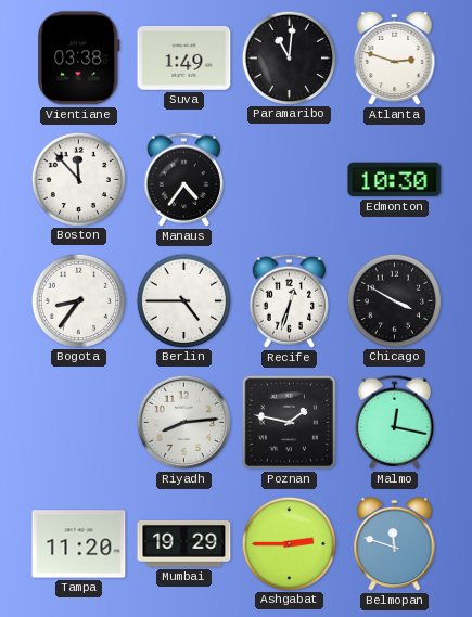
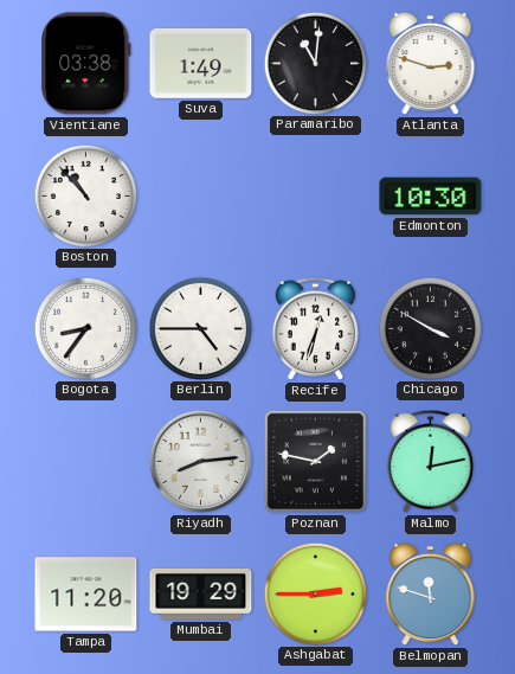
Boston: 11:53 -> 10:53
Manaus: 4:36 -> none
Malmo: 12:17 -> 12:13
